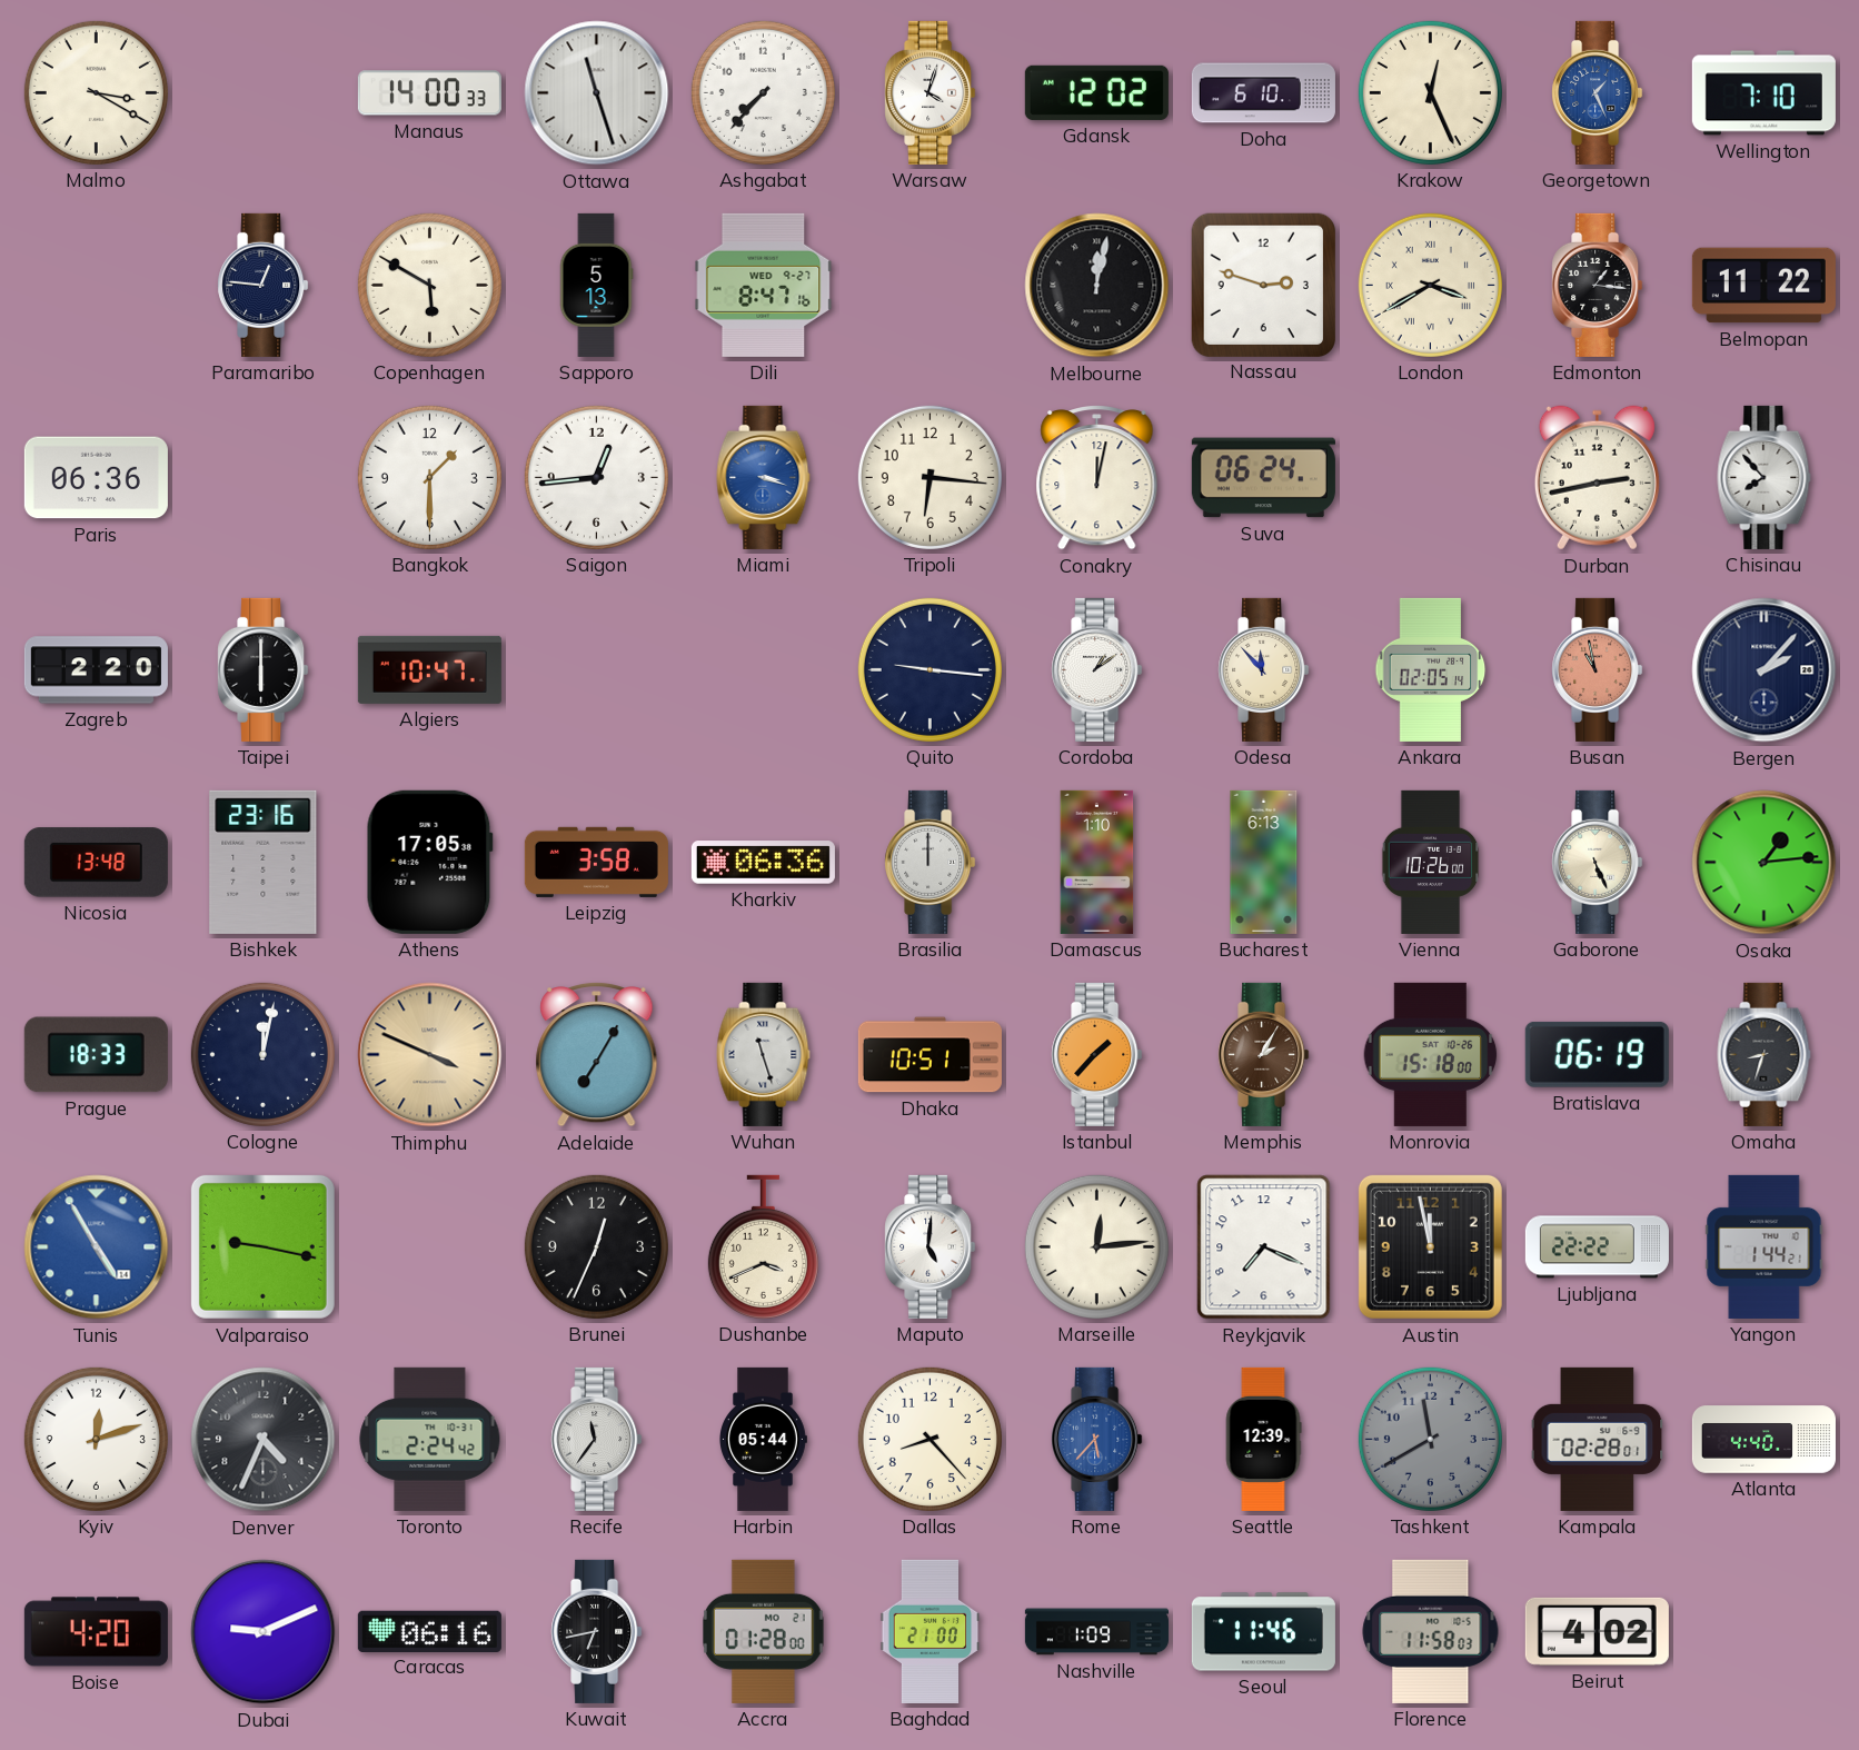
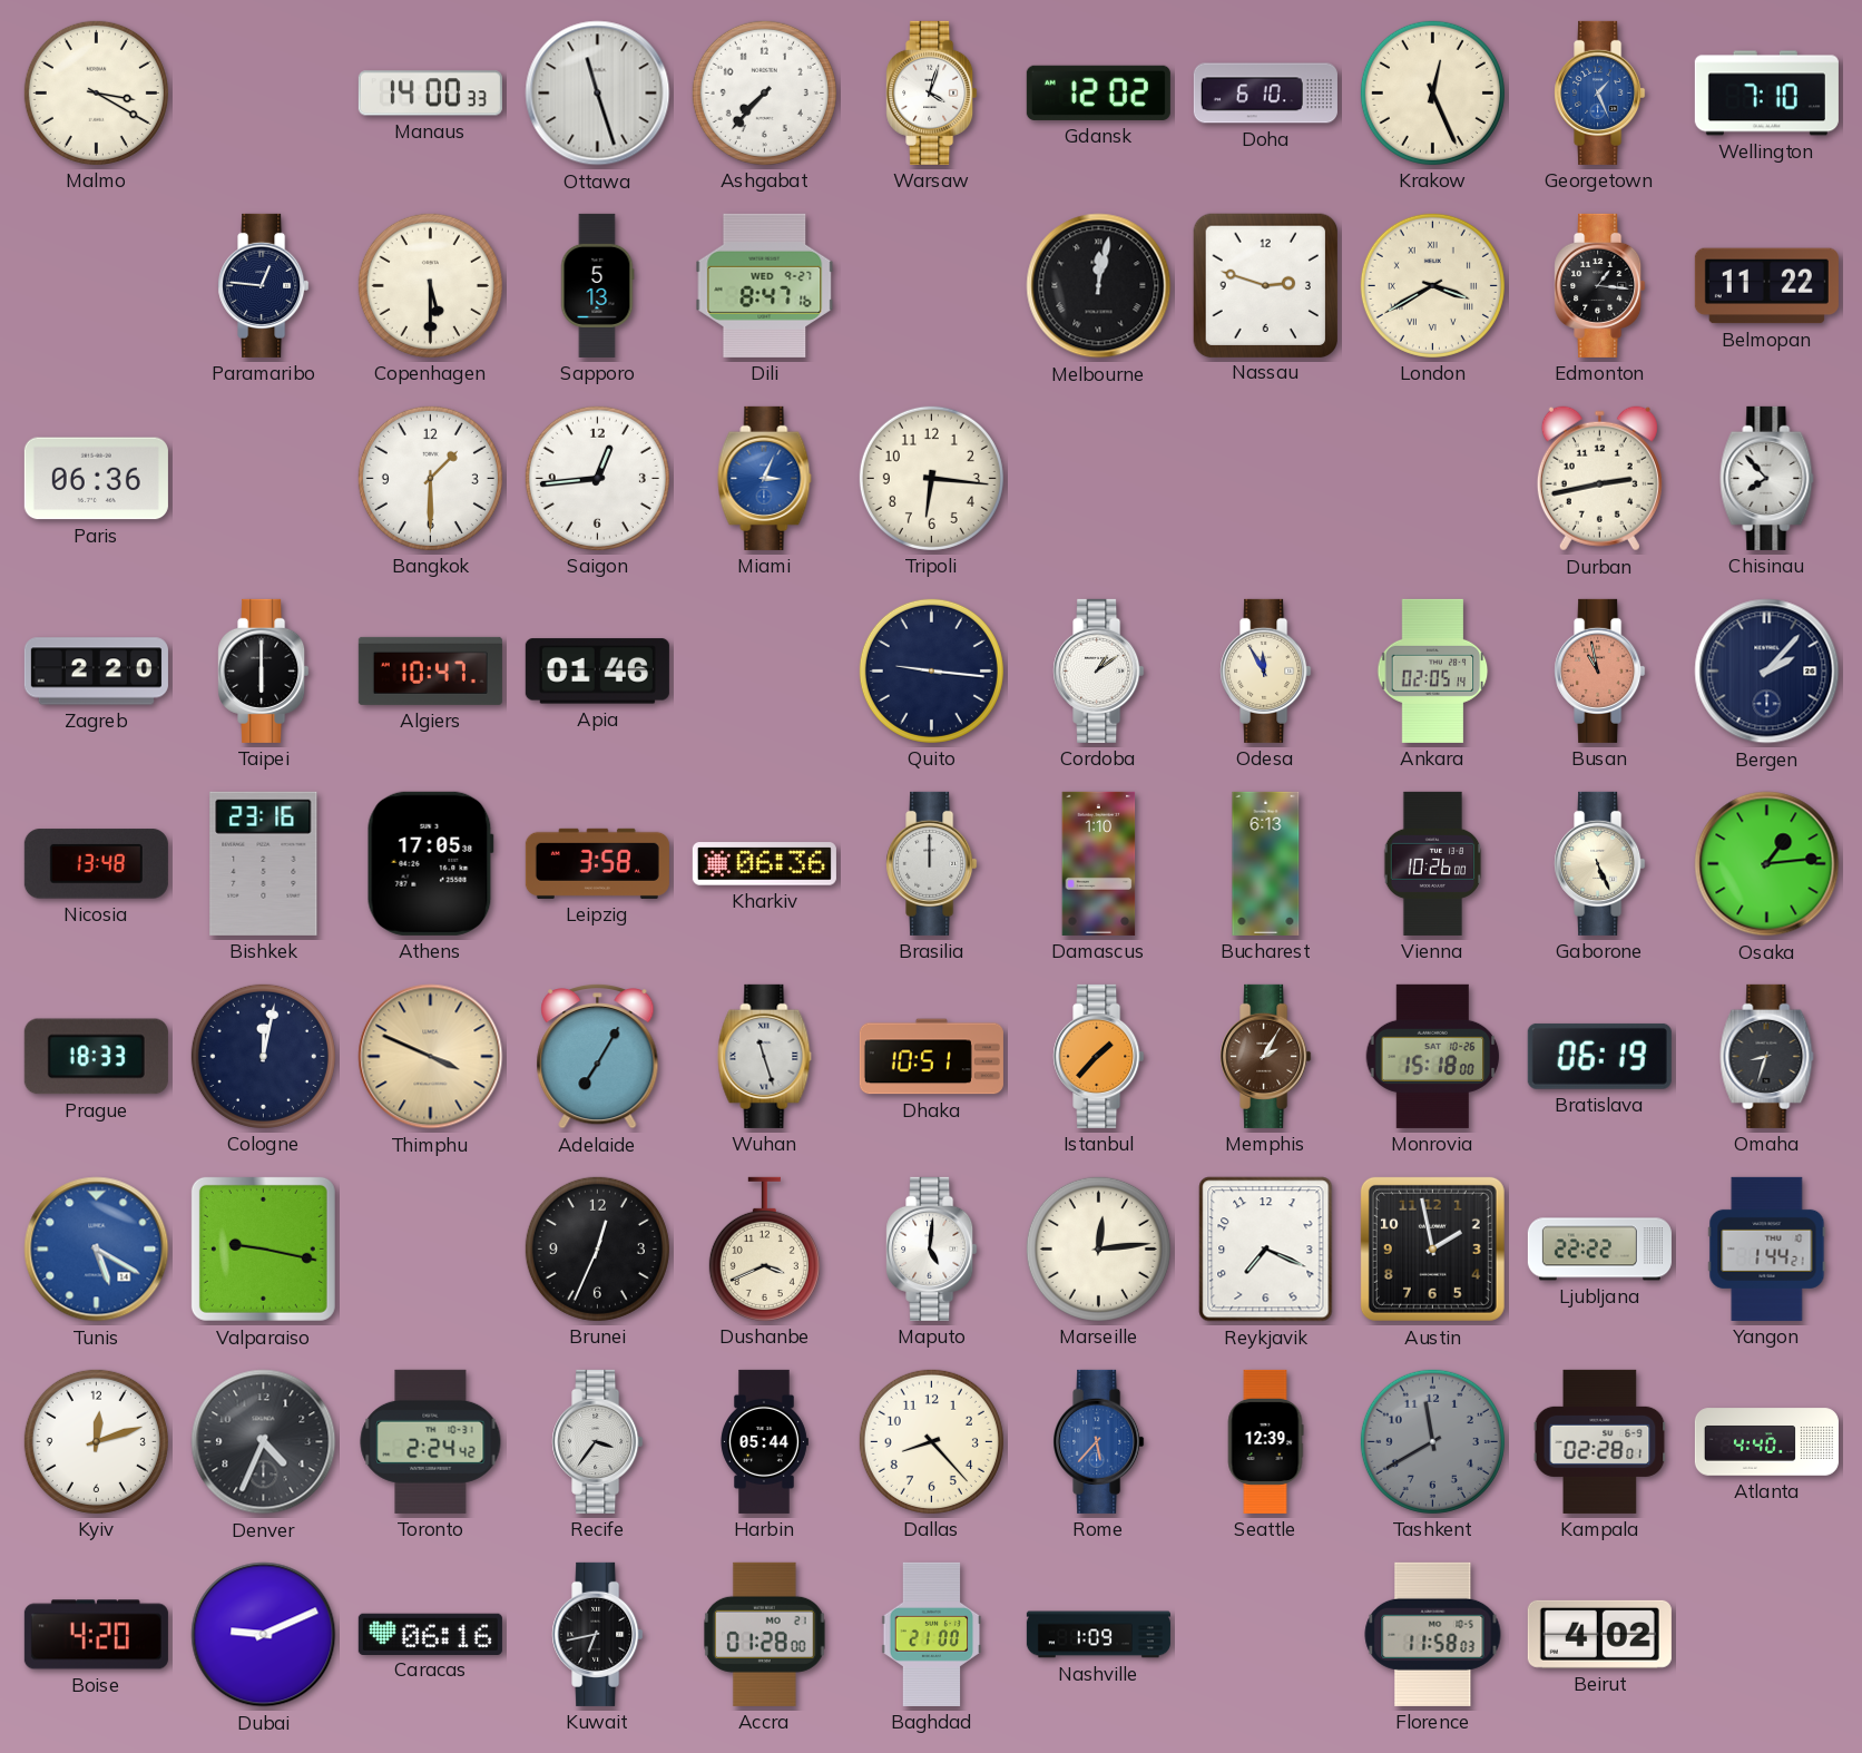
Copenhagen: 5:50 -> 5:30
Miami: 3:18 -> 3:04
Conakry: 12:02 -> none
Suva: 06:24 -> none
Apia: none -> 01:46
Odesa: 11:53 -> 11:55
Tunis: 4:55 -> 5:20
Austin: 11:58 -> 1:58
Recife: 11:36 -> 3:36
Seoul: 11:46 -> none
